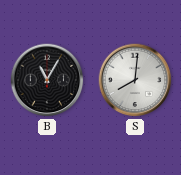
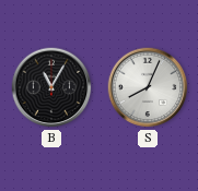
S: 8:01 -> 8:04
